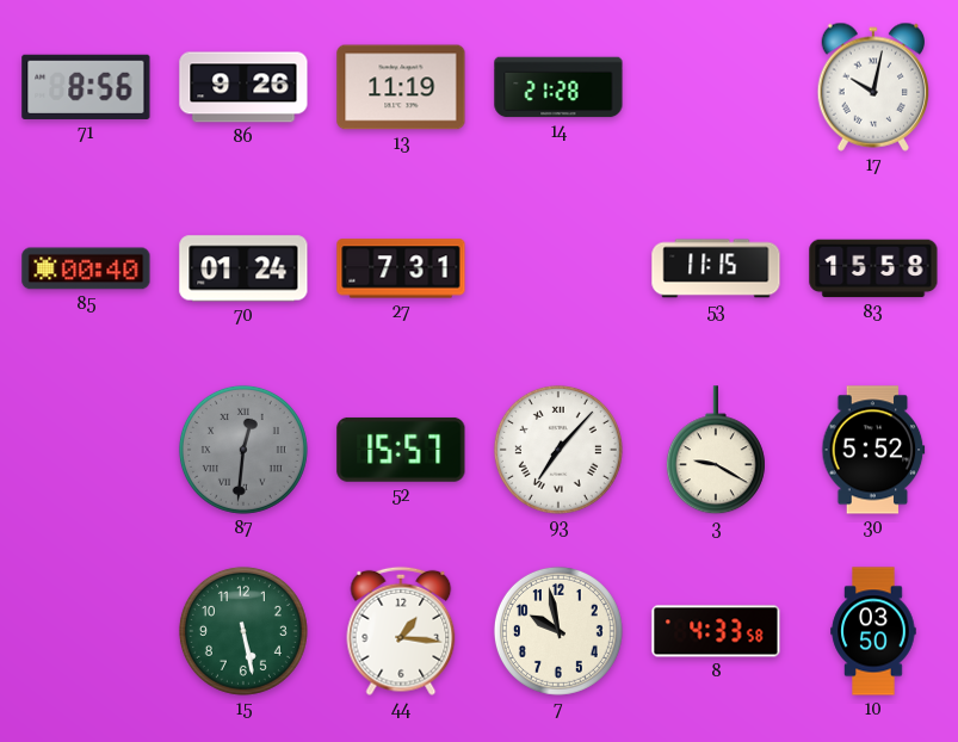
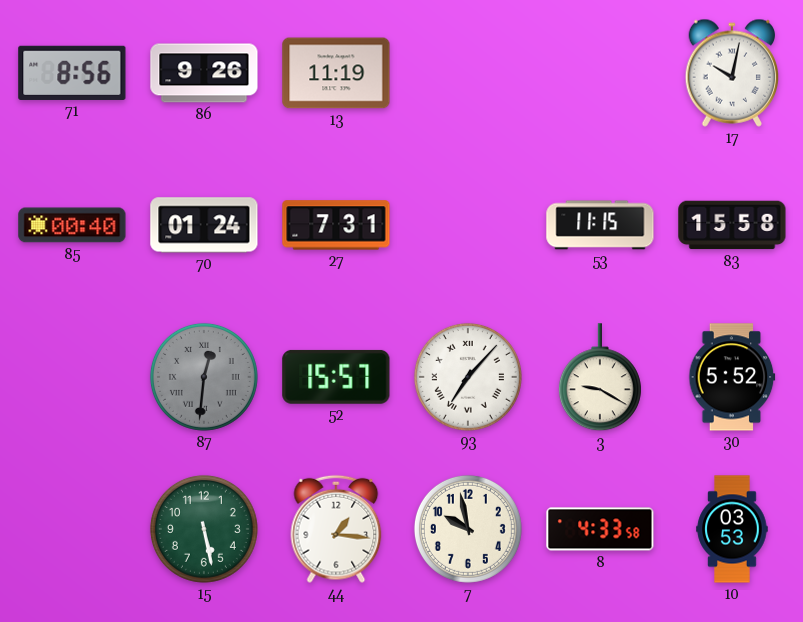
14: 21:28 -> none
10: 03:50 -> 03:53
